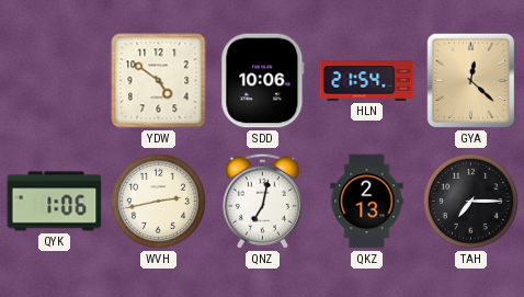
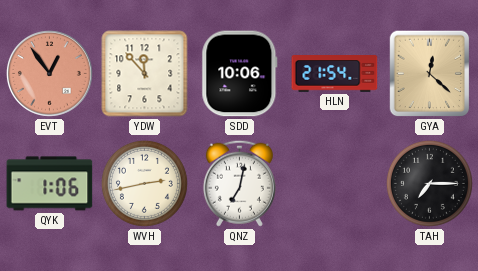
EVT: none -> 12:54
YDW: 4:51 -> 11:53
QKZ: 2:13 -> none
